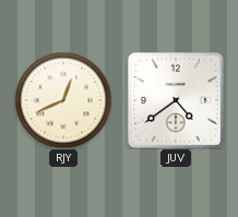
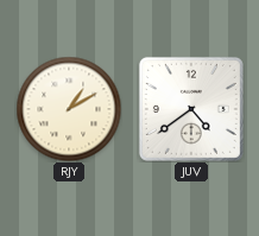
RJY: 12:41 -> 1:10
